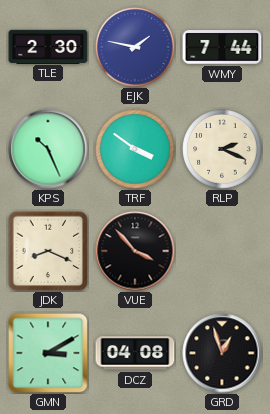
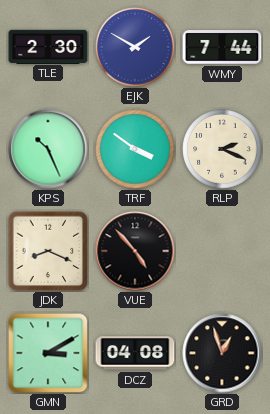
EJK: 1:47 -> 1:50
VUE: 3:53 -> 4:53
